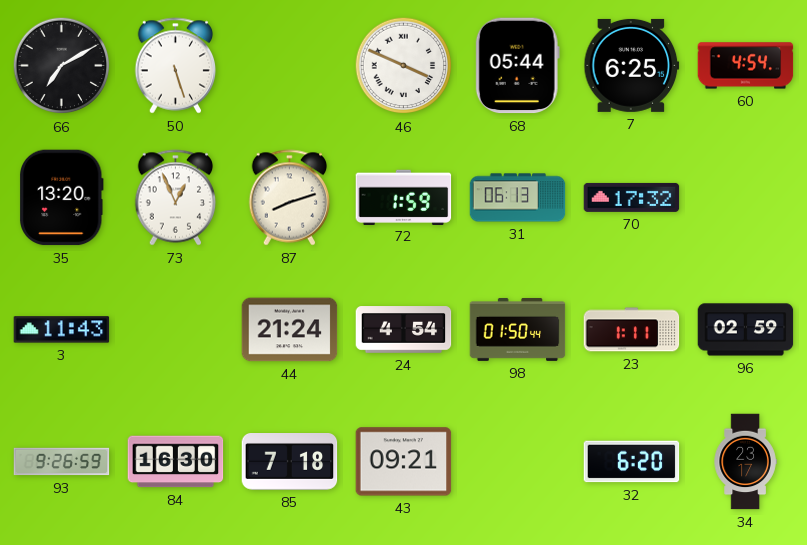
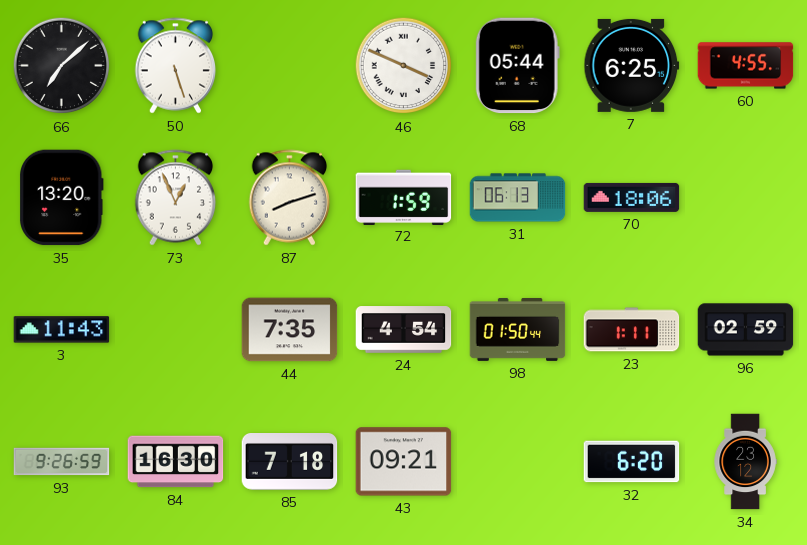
66: 7:10 -> 7:08
60: 4:54 -> 4:55
70: 17:32 -> 18:06
44: 21:24 -> 7:35
34: 23:17 -> 23:12
